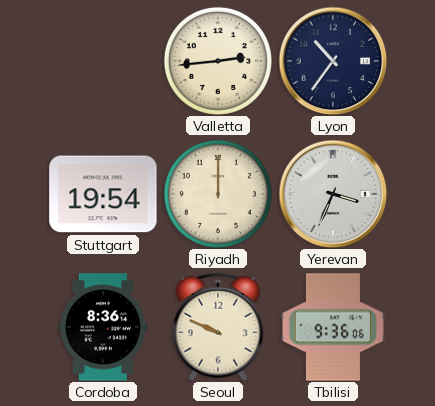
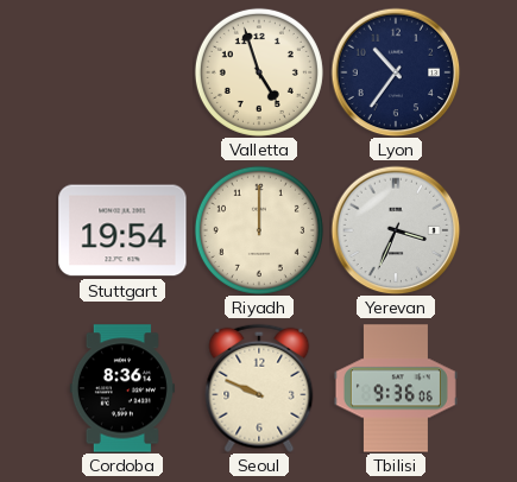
Valletta: 2:44 -> 4:57
